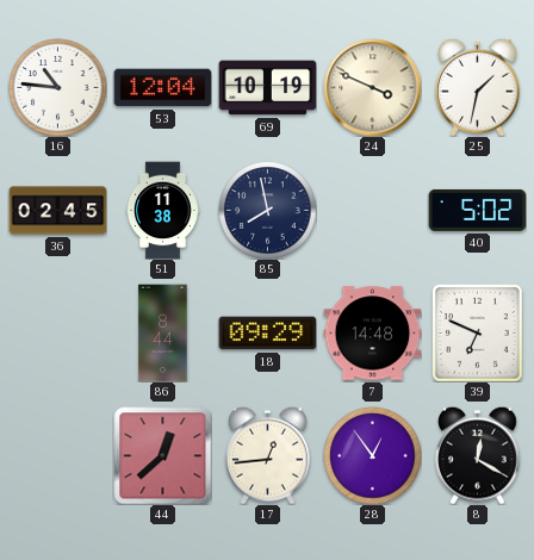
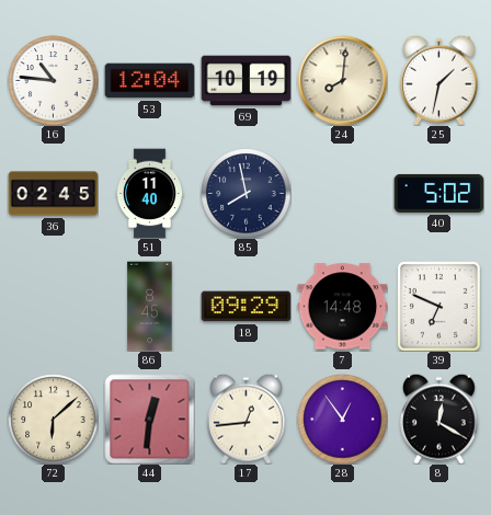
24: 3:49 -> 8:01
51: 11:38 -> 11:40
86: 8:44 -> 8:45
72: none -> 6:08
44: 12:38 -> 12:31
